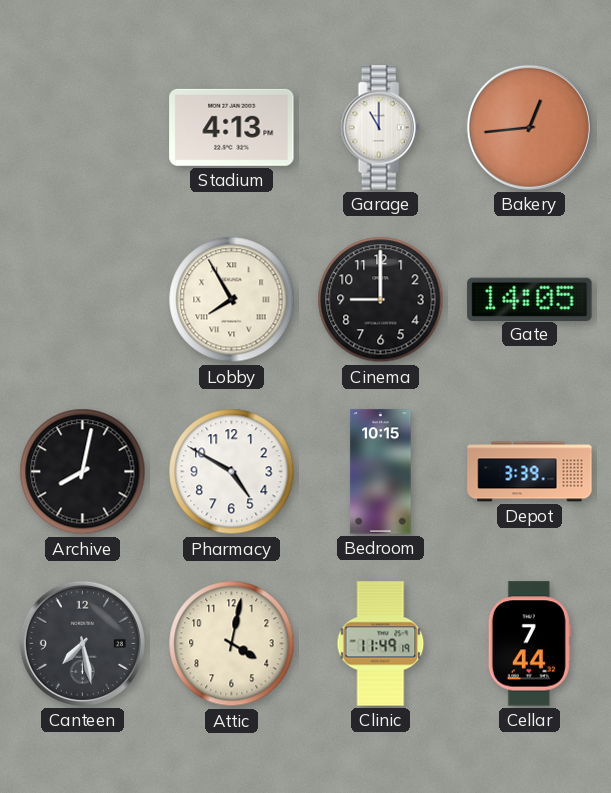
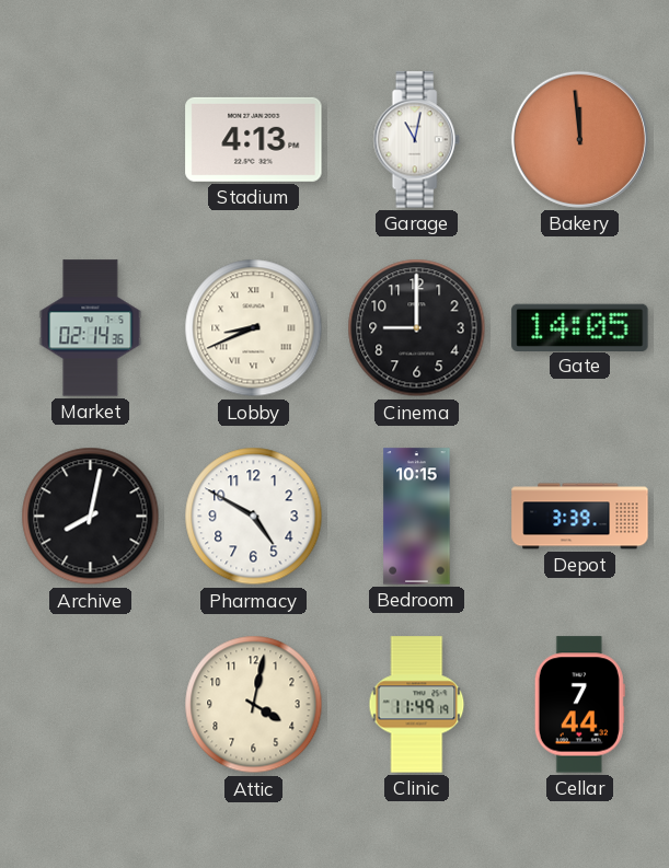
Garage: 11:00 -> 11:02
Bakery: 12:44 -> 11:59
Market: none -> 02:14
Lobby: 7:55 -> 8:41
Canteen: 7:28 -> none
